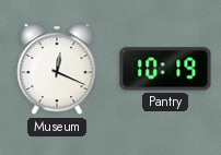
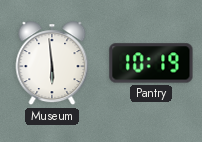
Museum: 12:19 -> 5:59
